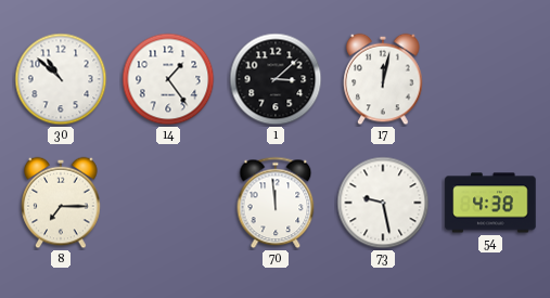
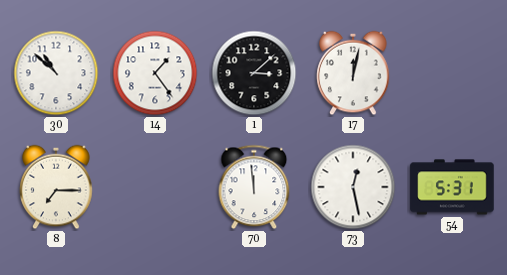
73: 9:28 -> 12:28
54: 4:38 -> 5:31
